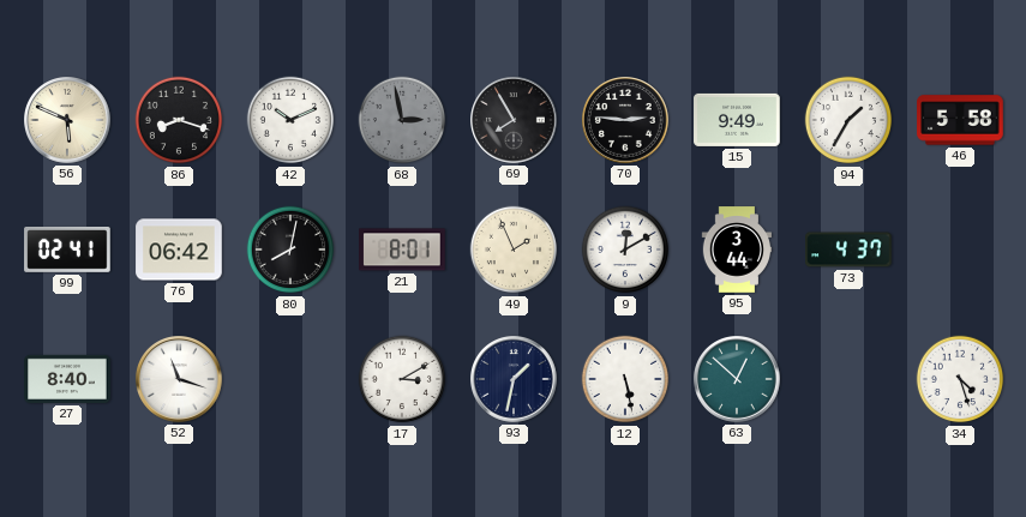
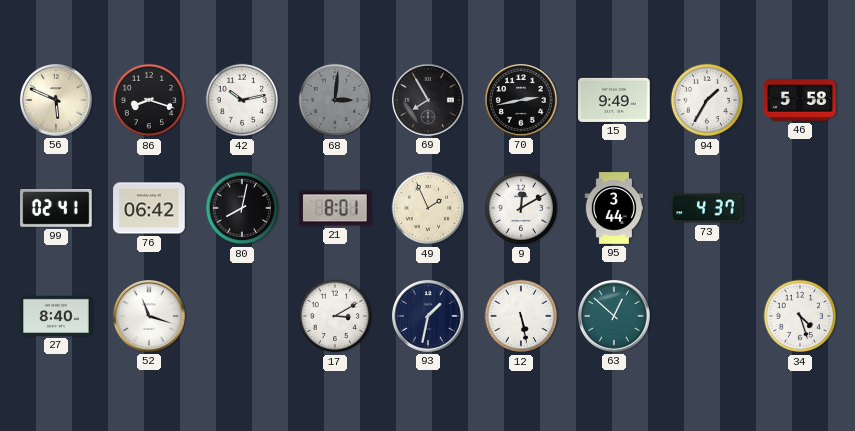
42: 10:11 -> 10:13
68: 2:58 -> 3:01
70: 2:46 -> 2:43
